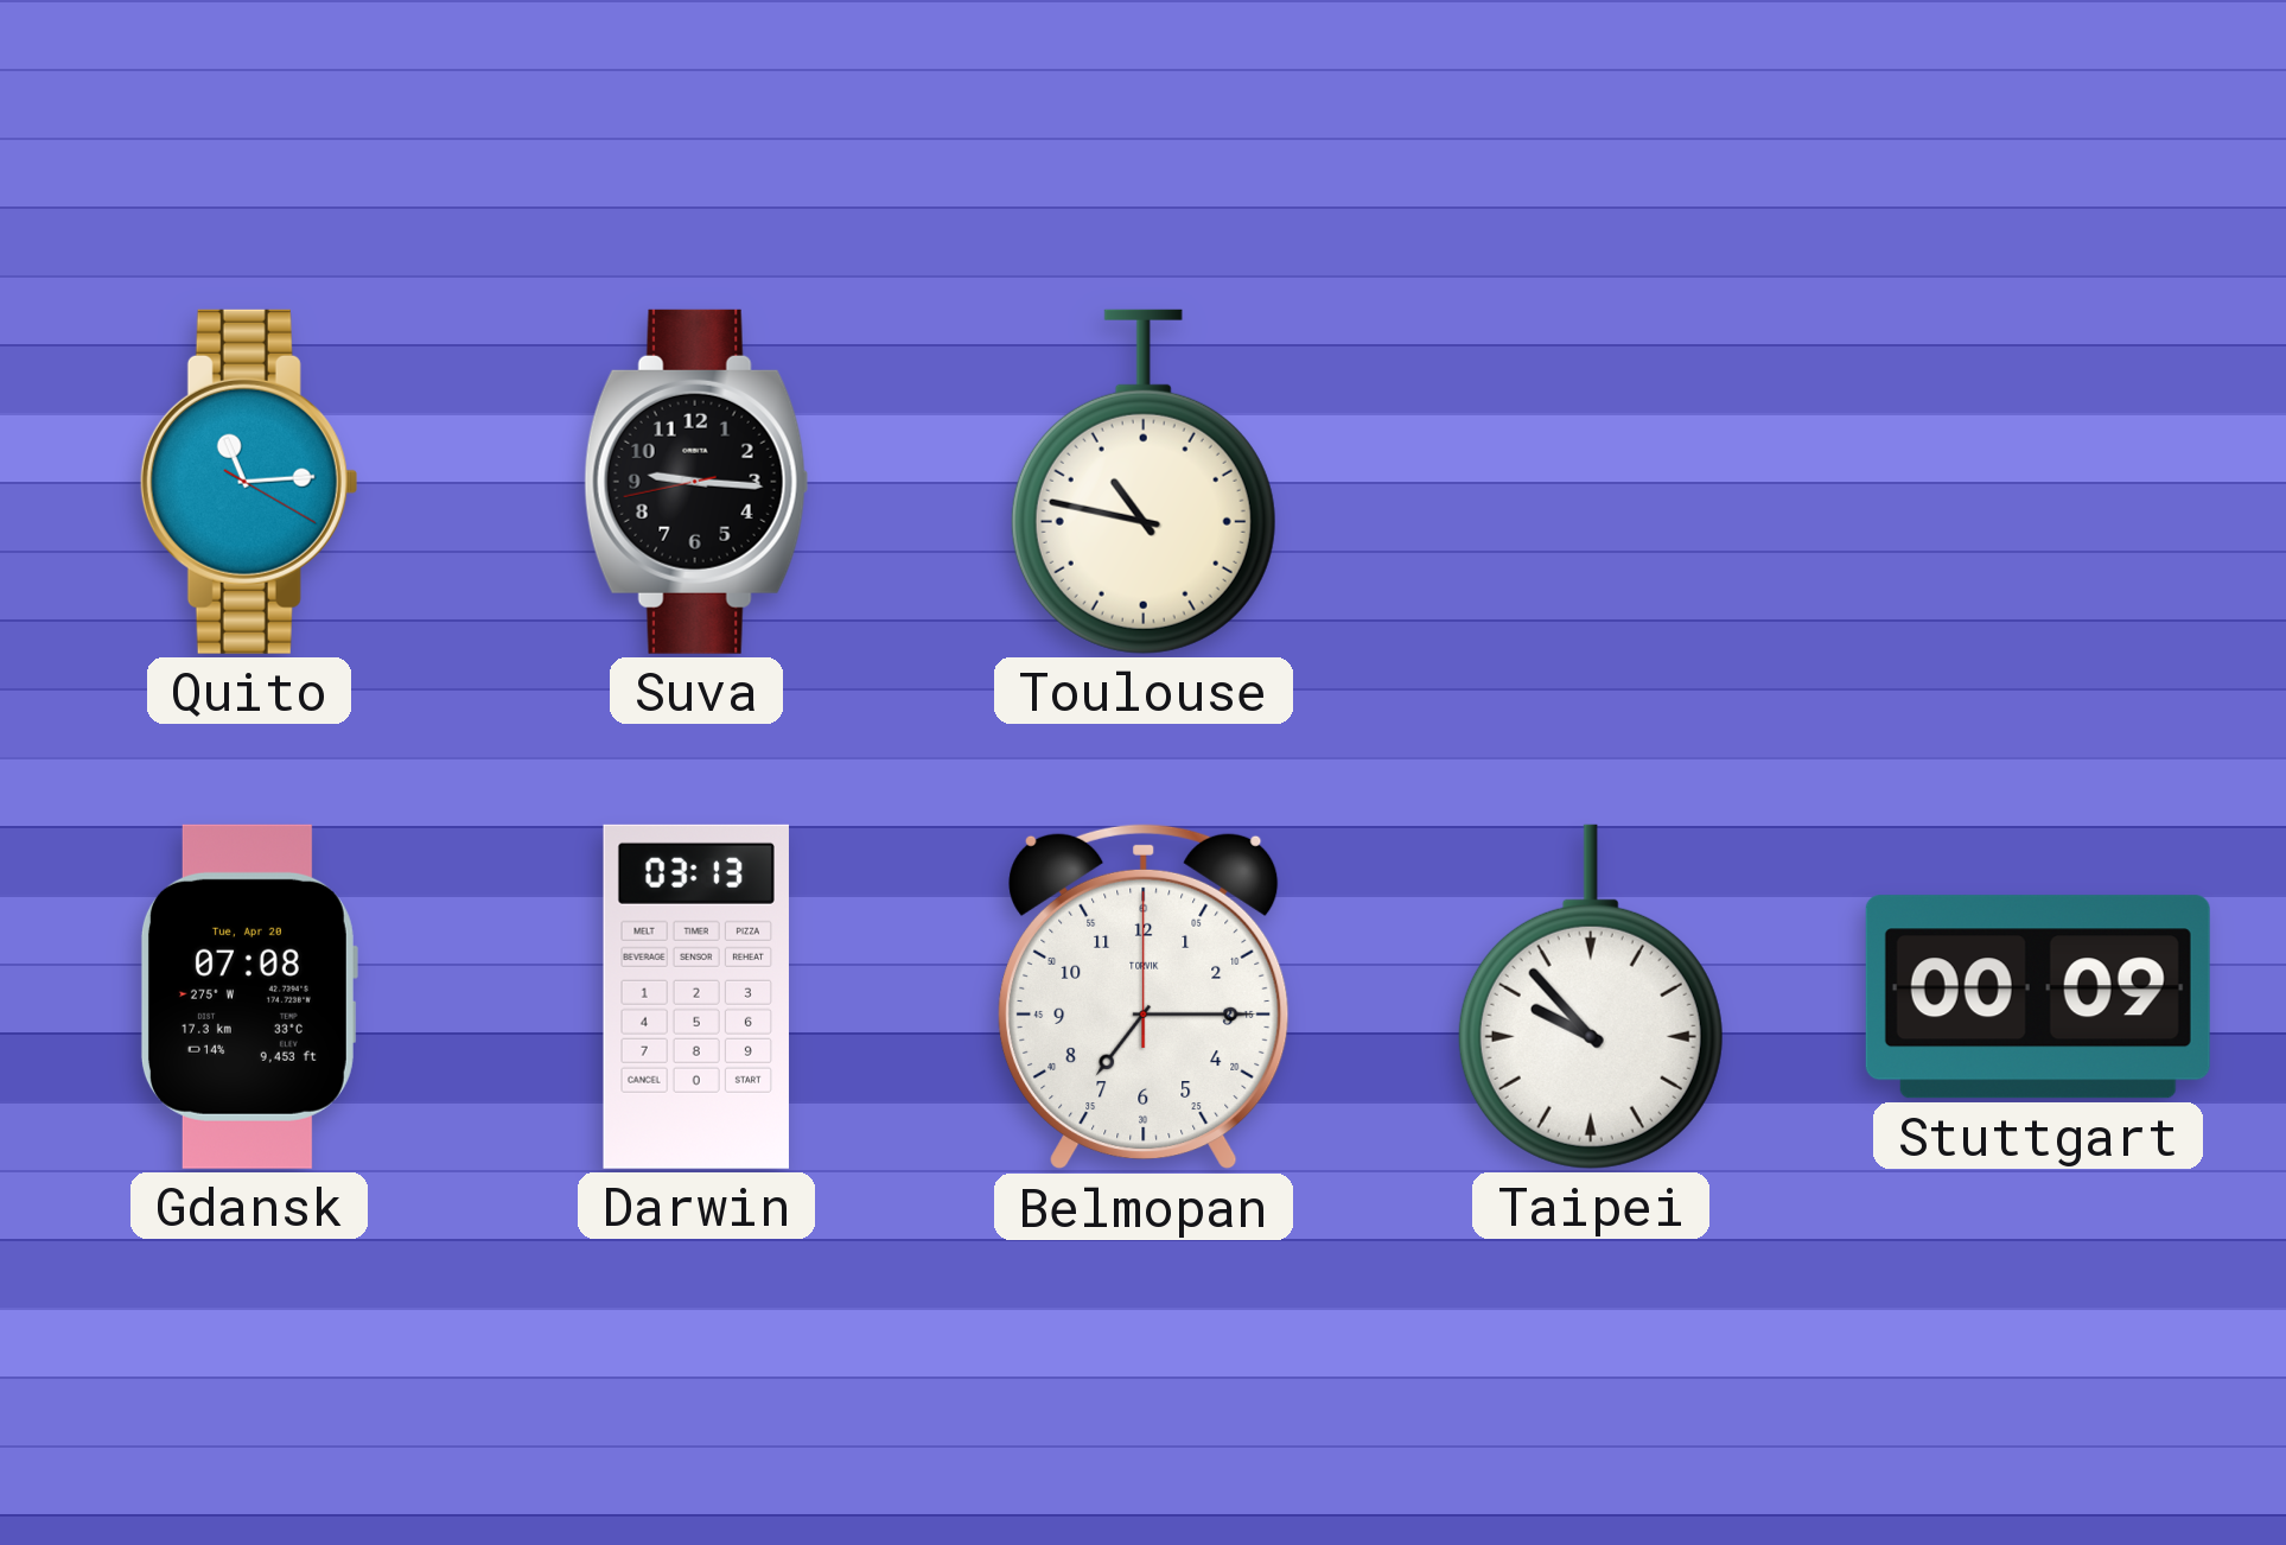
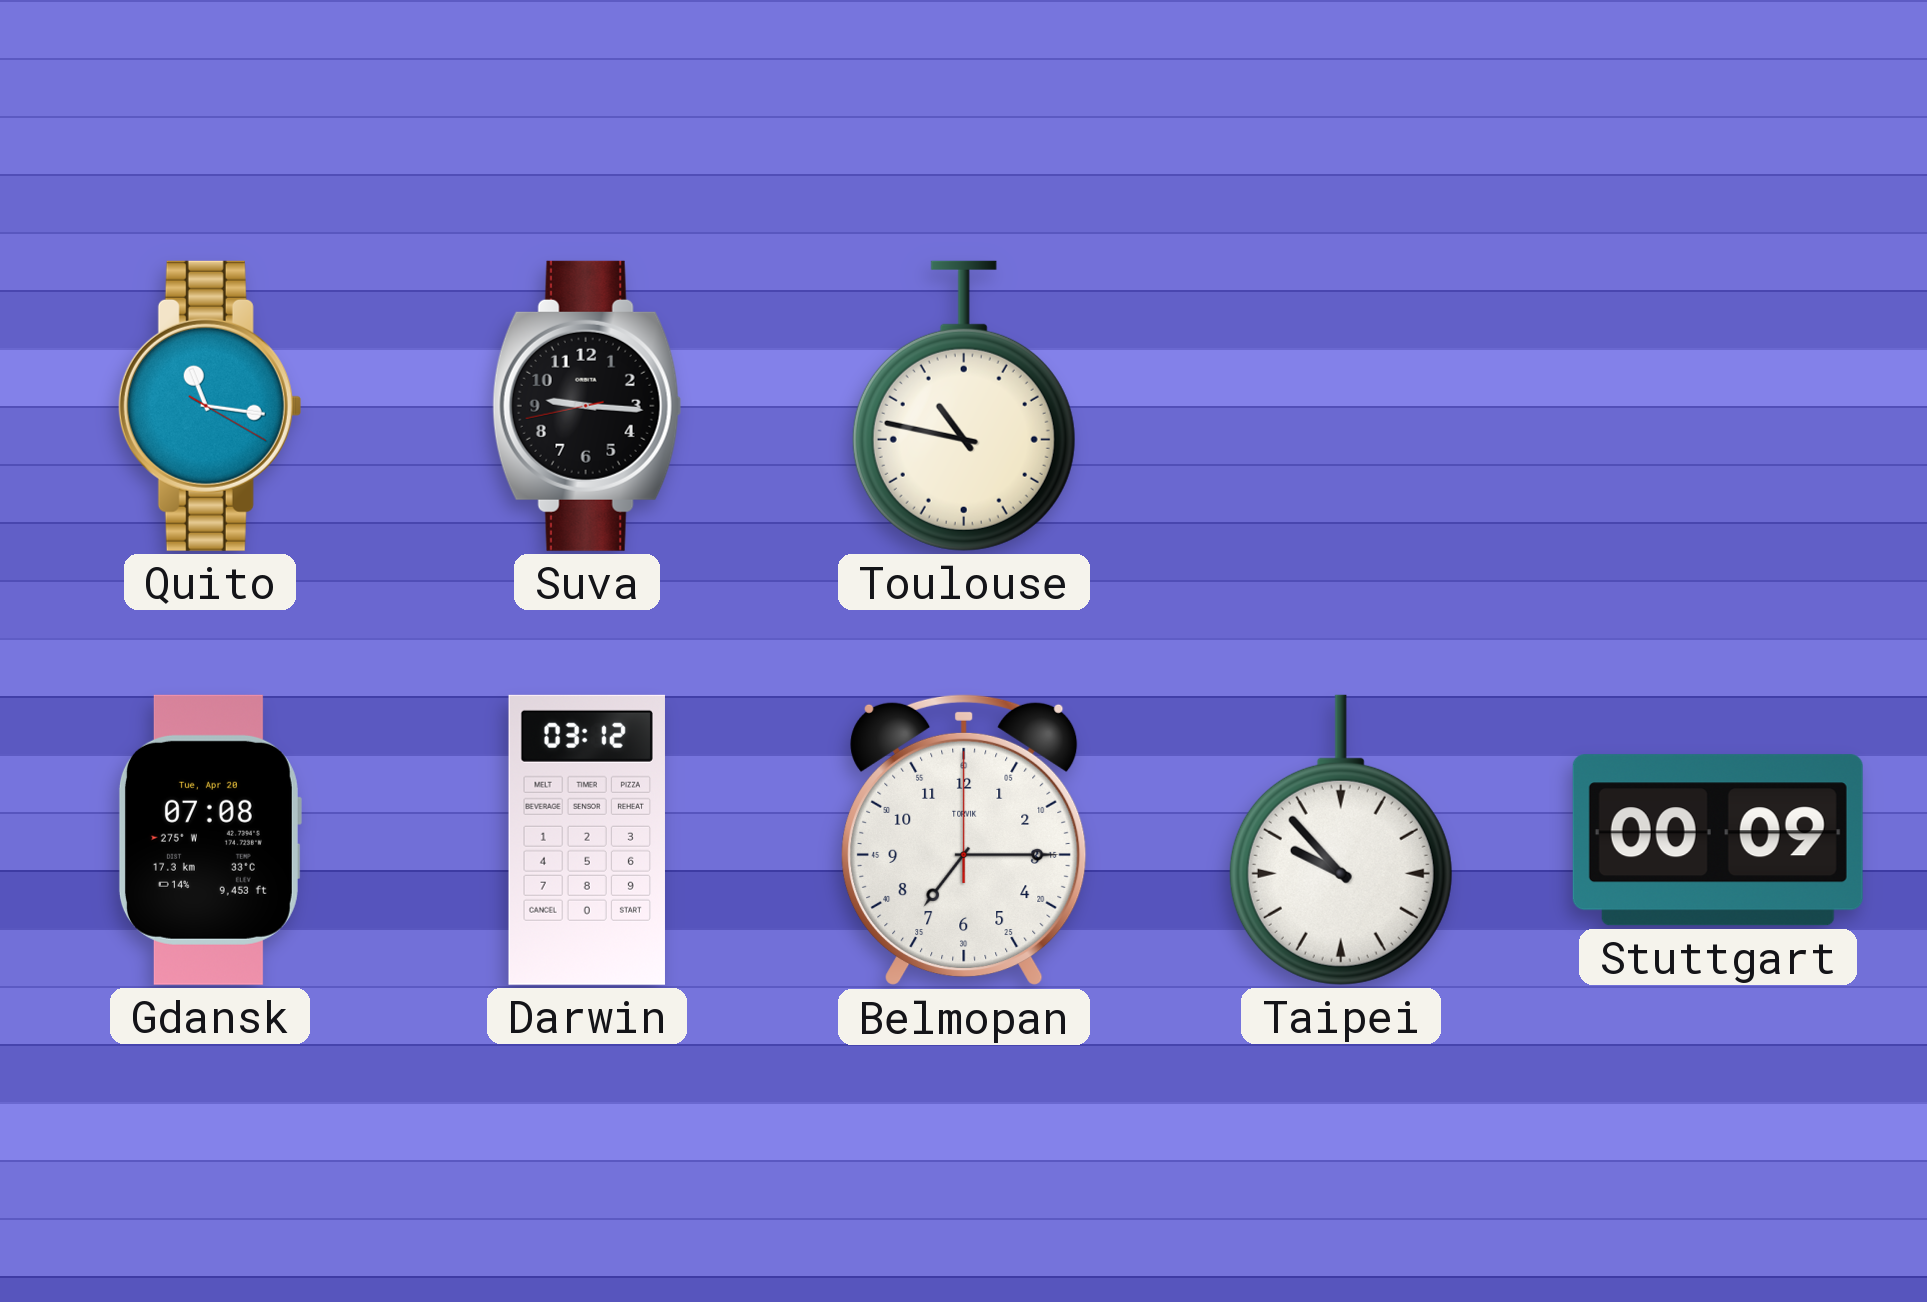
Quito: 11:14 -> 11:16
Darwin: 03:13 -> 03:12
